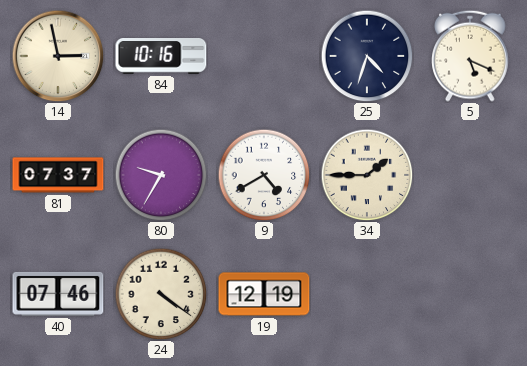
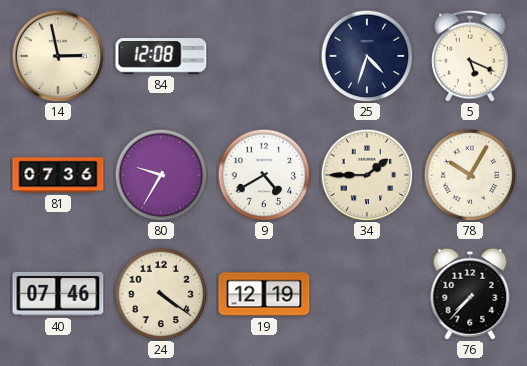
84: 10:16 -> 12:08
81: 07:37 -> 07:36
78: none -> 10:05
76: none -> 7:37
